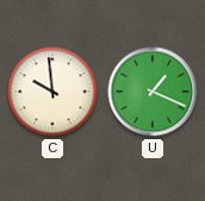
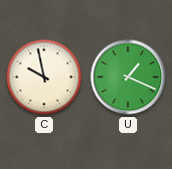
C: 9:59 -> 9:58
